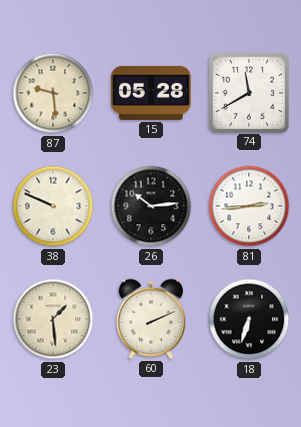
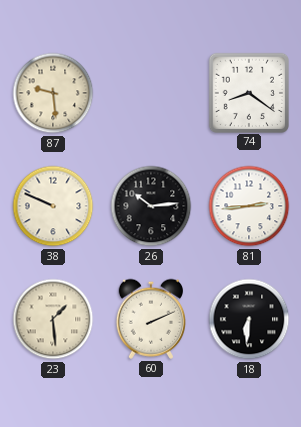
15: 05:28 -> none
74: 11:40 -> 8:21
18: 6:33 -> 6:31
